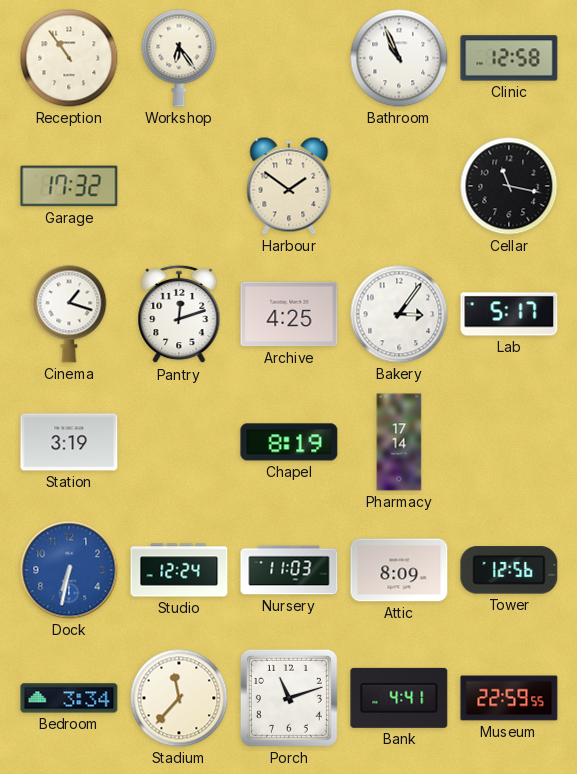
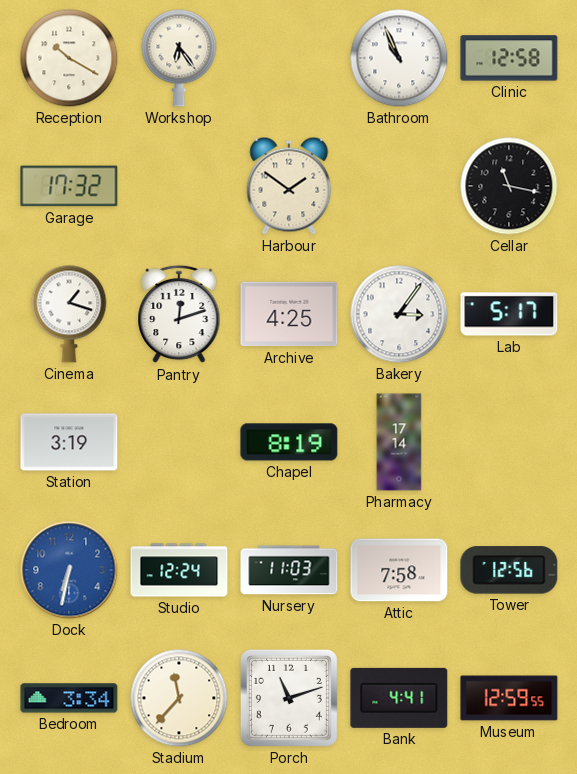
Reception: 10:54 -> 10:20
Attic: 8:09 -> 7:58
Museum: 22:59 -> 12:59
